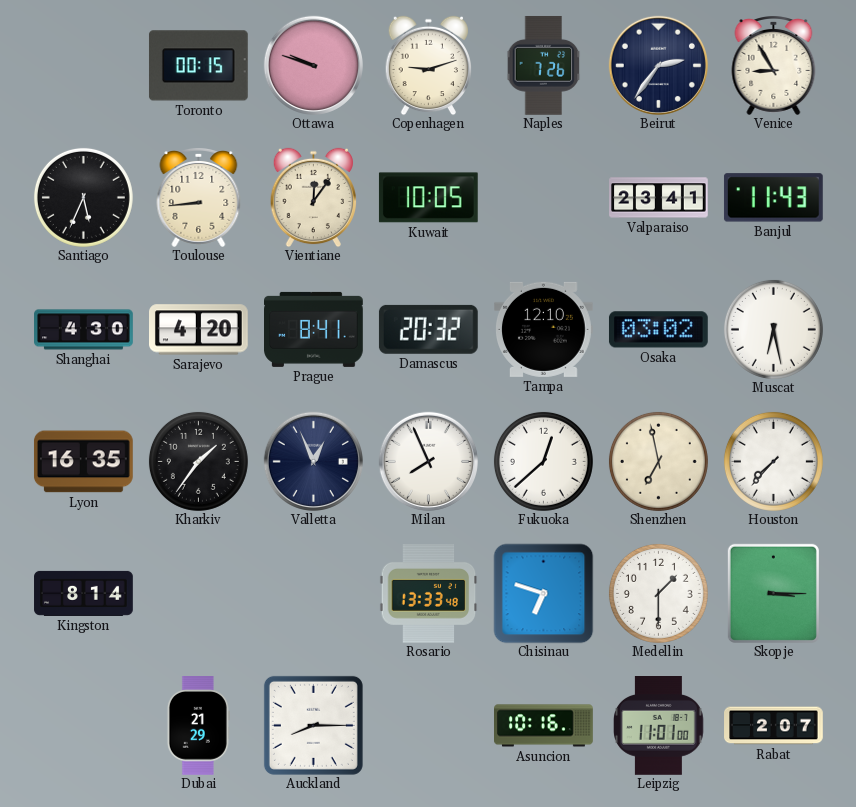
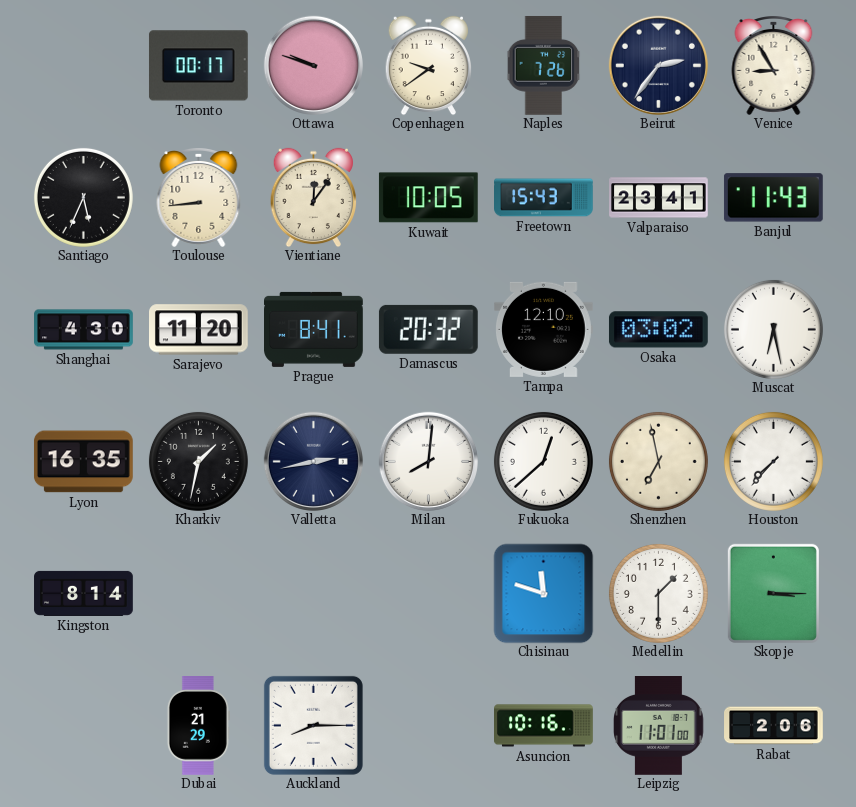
Toronto: 00:15 -> 00:17
Copenhagen: 9:12 -> 9:39
Freetown: none -> 15:43
Sarajevo: 4:20 -> 11:20
Kharkiv: 1:36 -> 1:32
Valletta: 12:56 -> 2:43
Milan: 7:56 -> 8:01
Rosario: 13:33 -> none
Chisinau: 6:48 -> 11:48
Rabat: 2:07 -> 2:06
